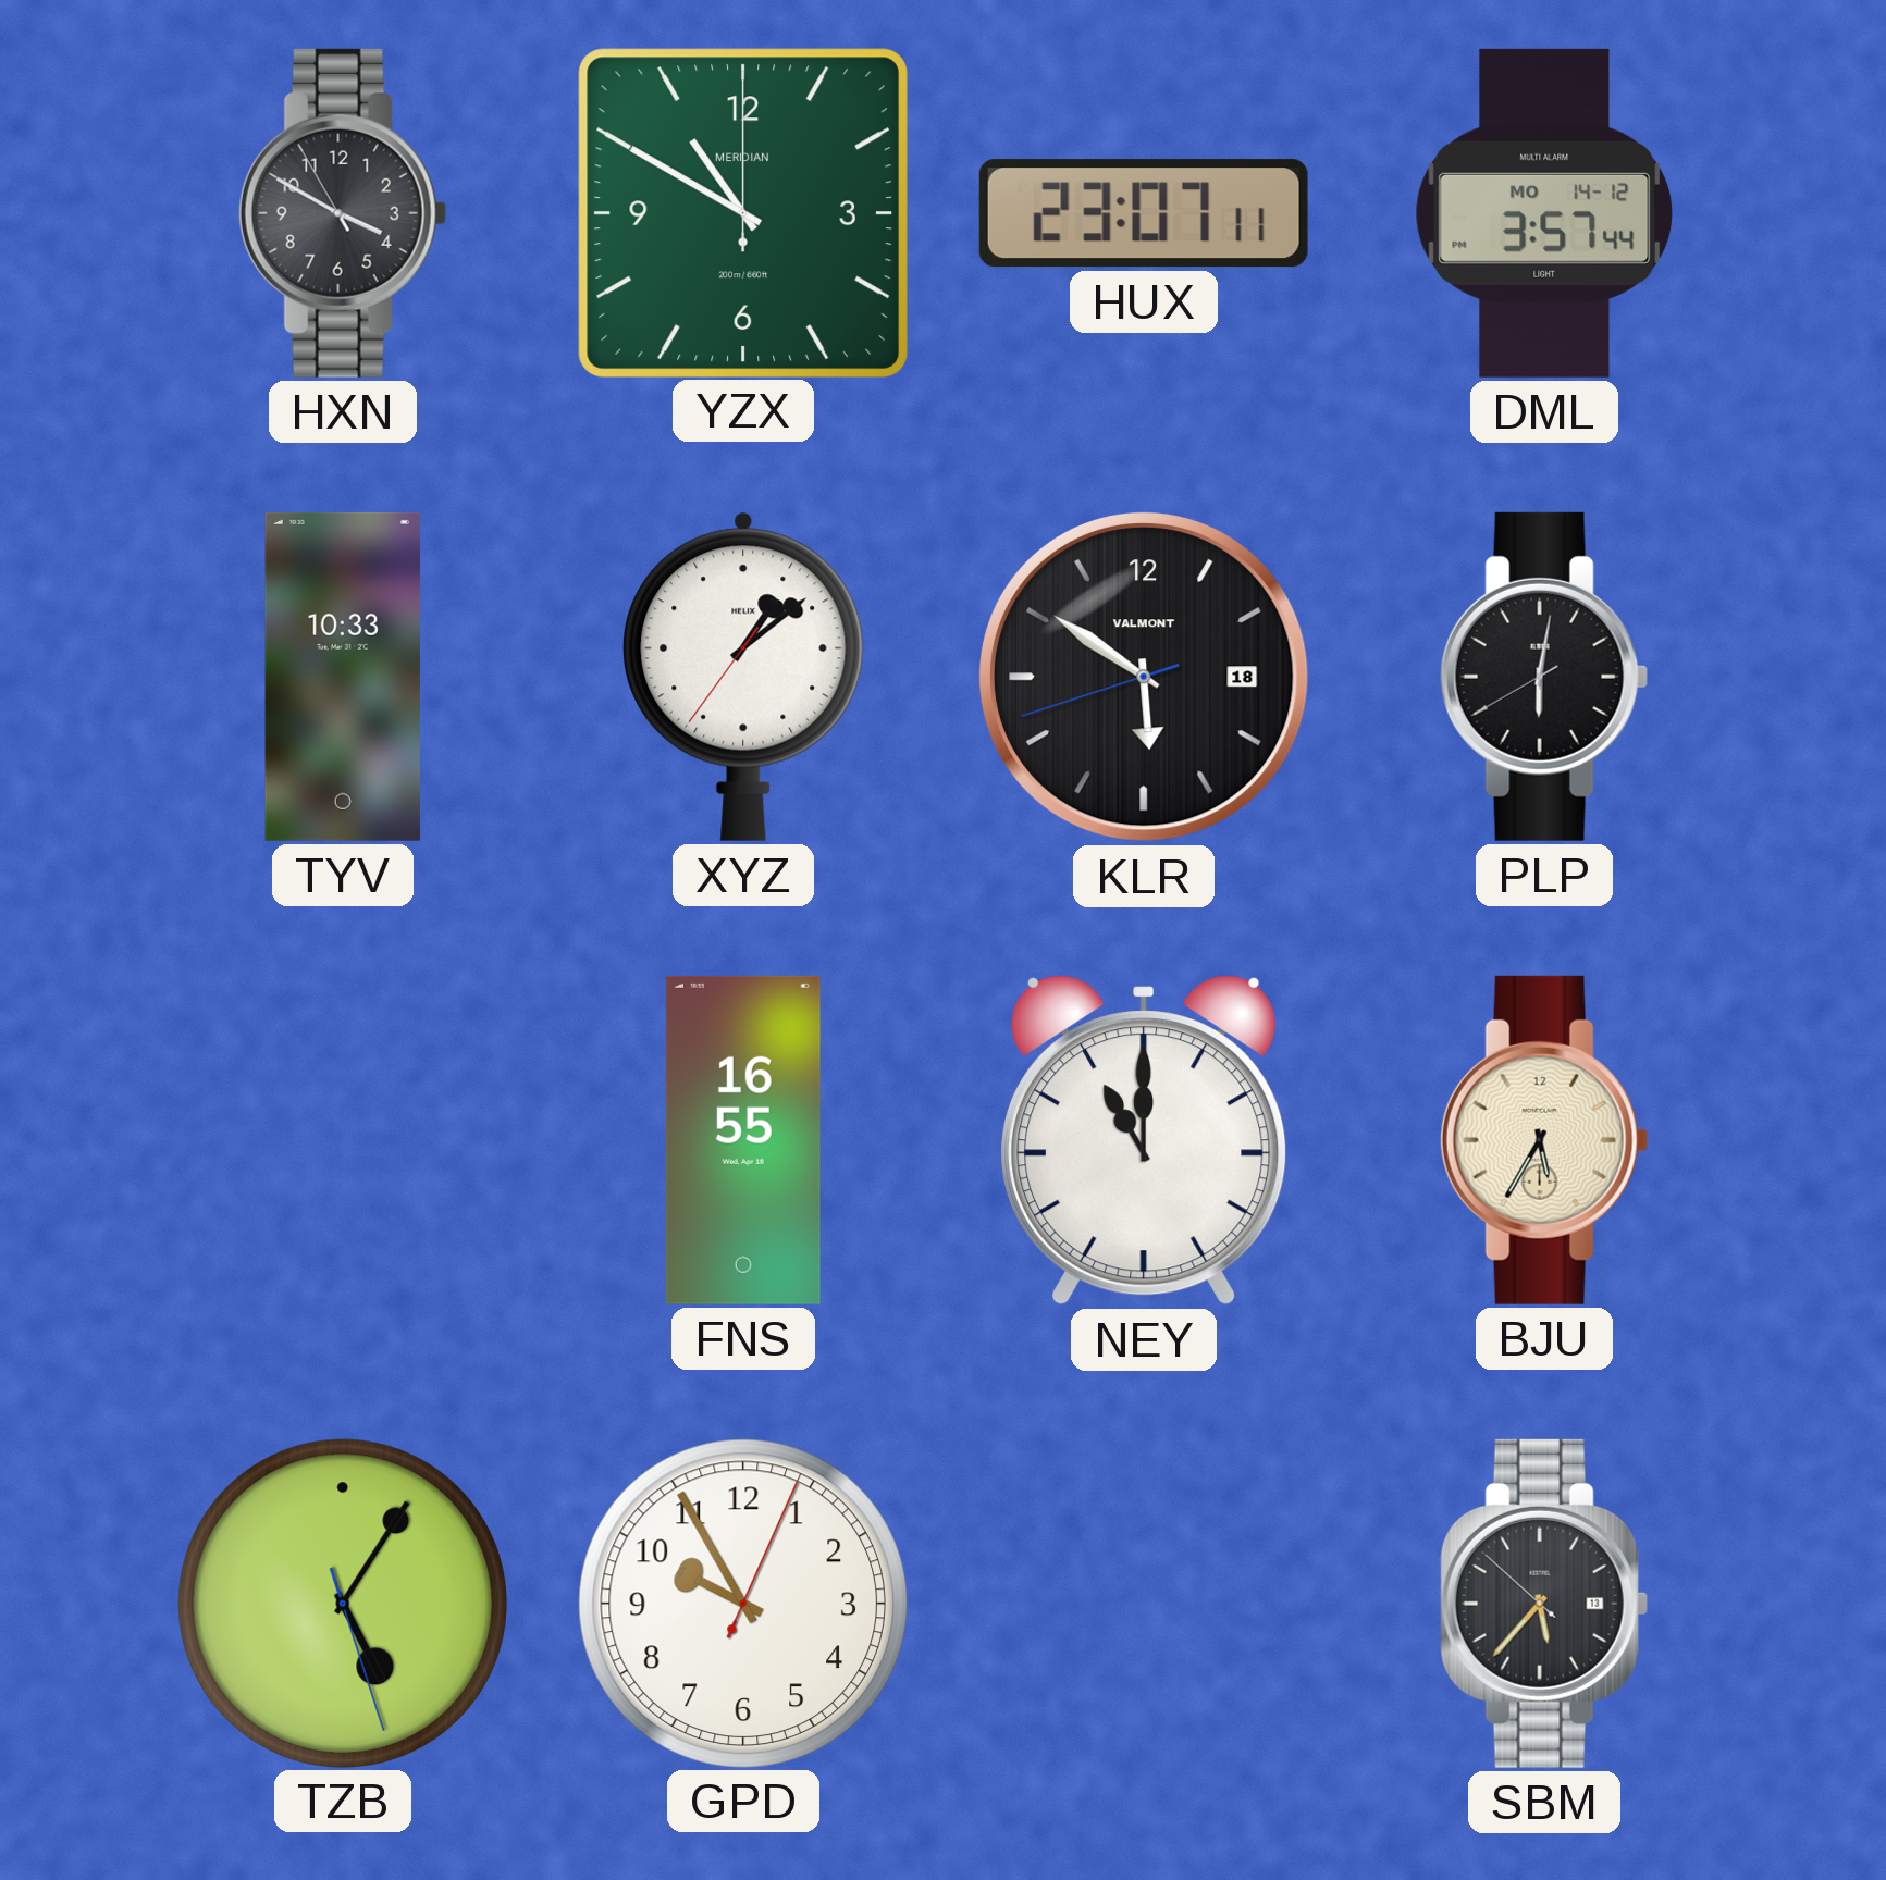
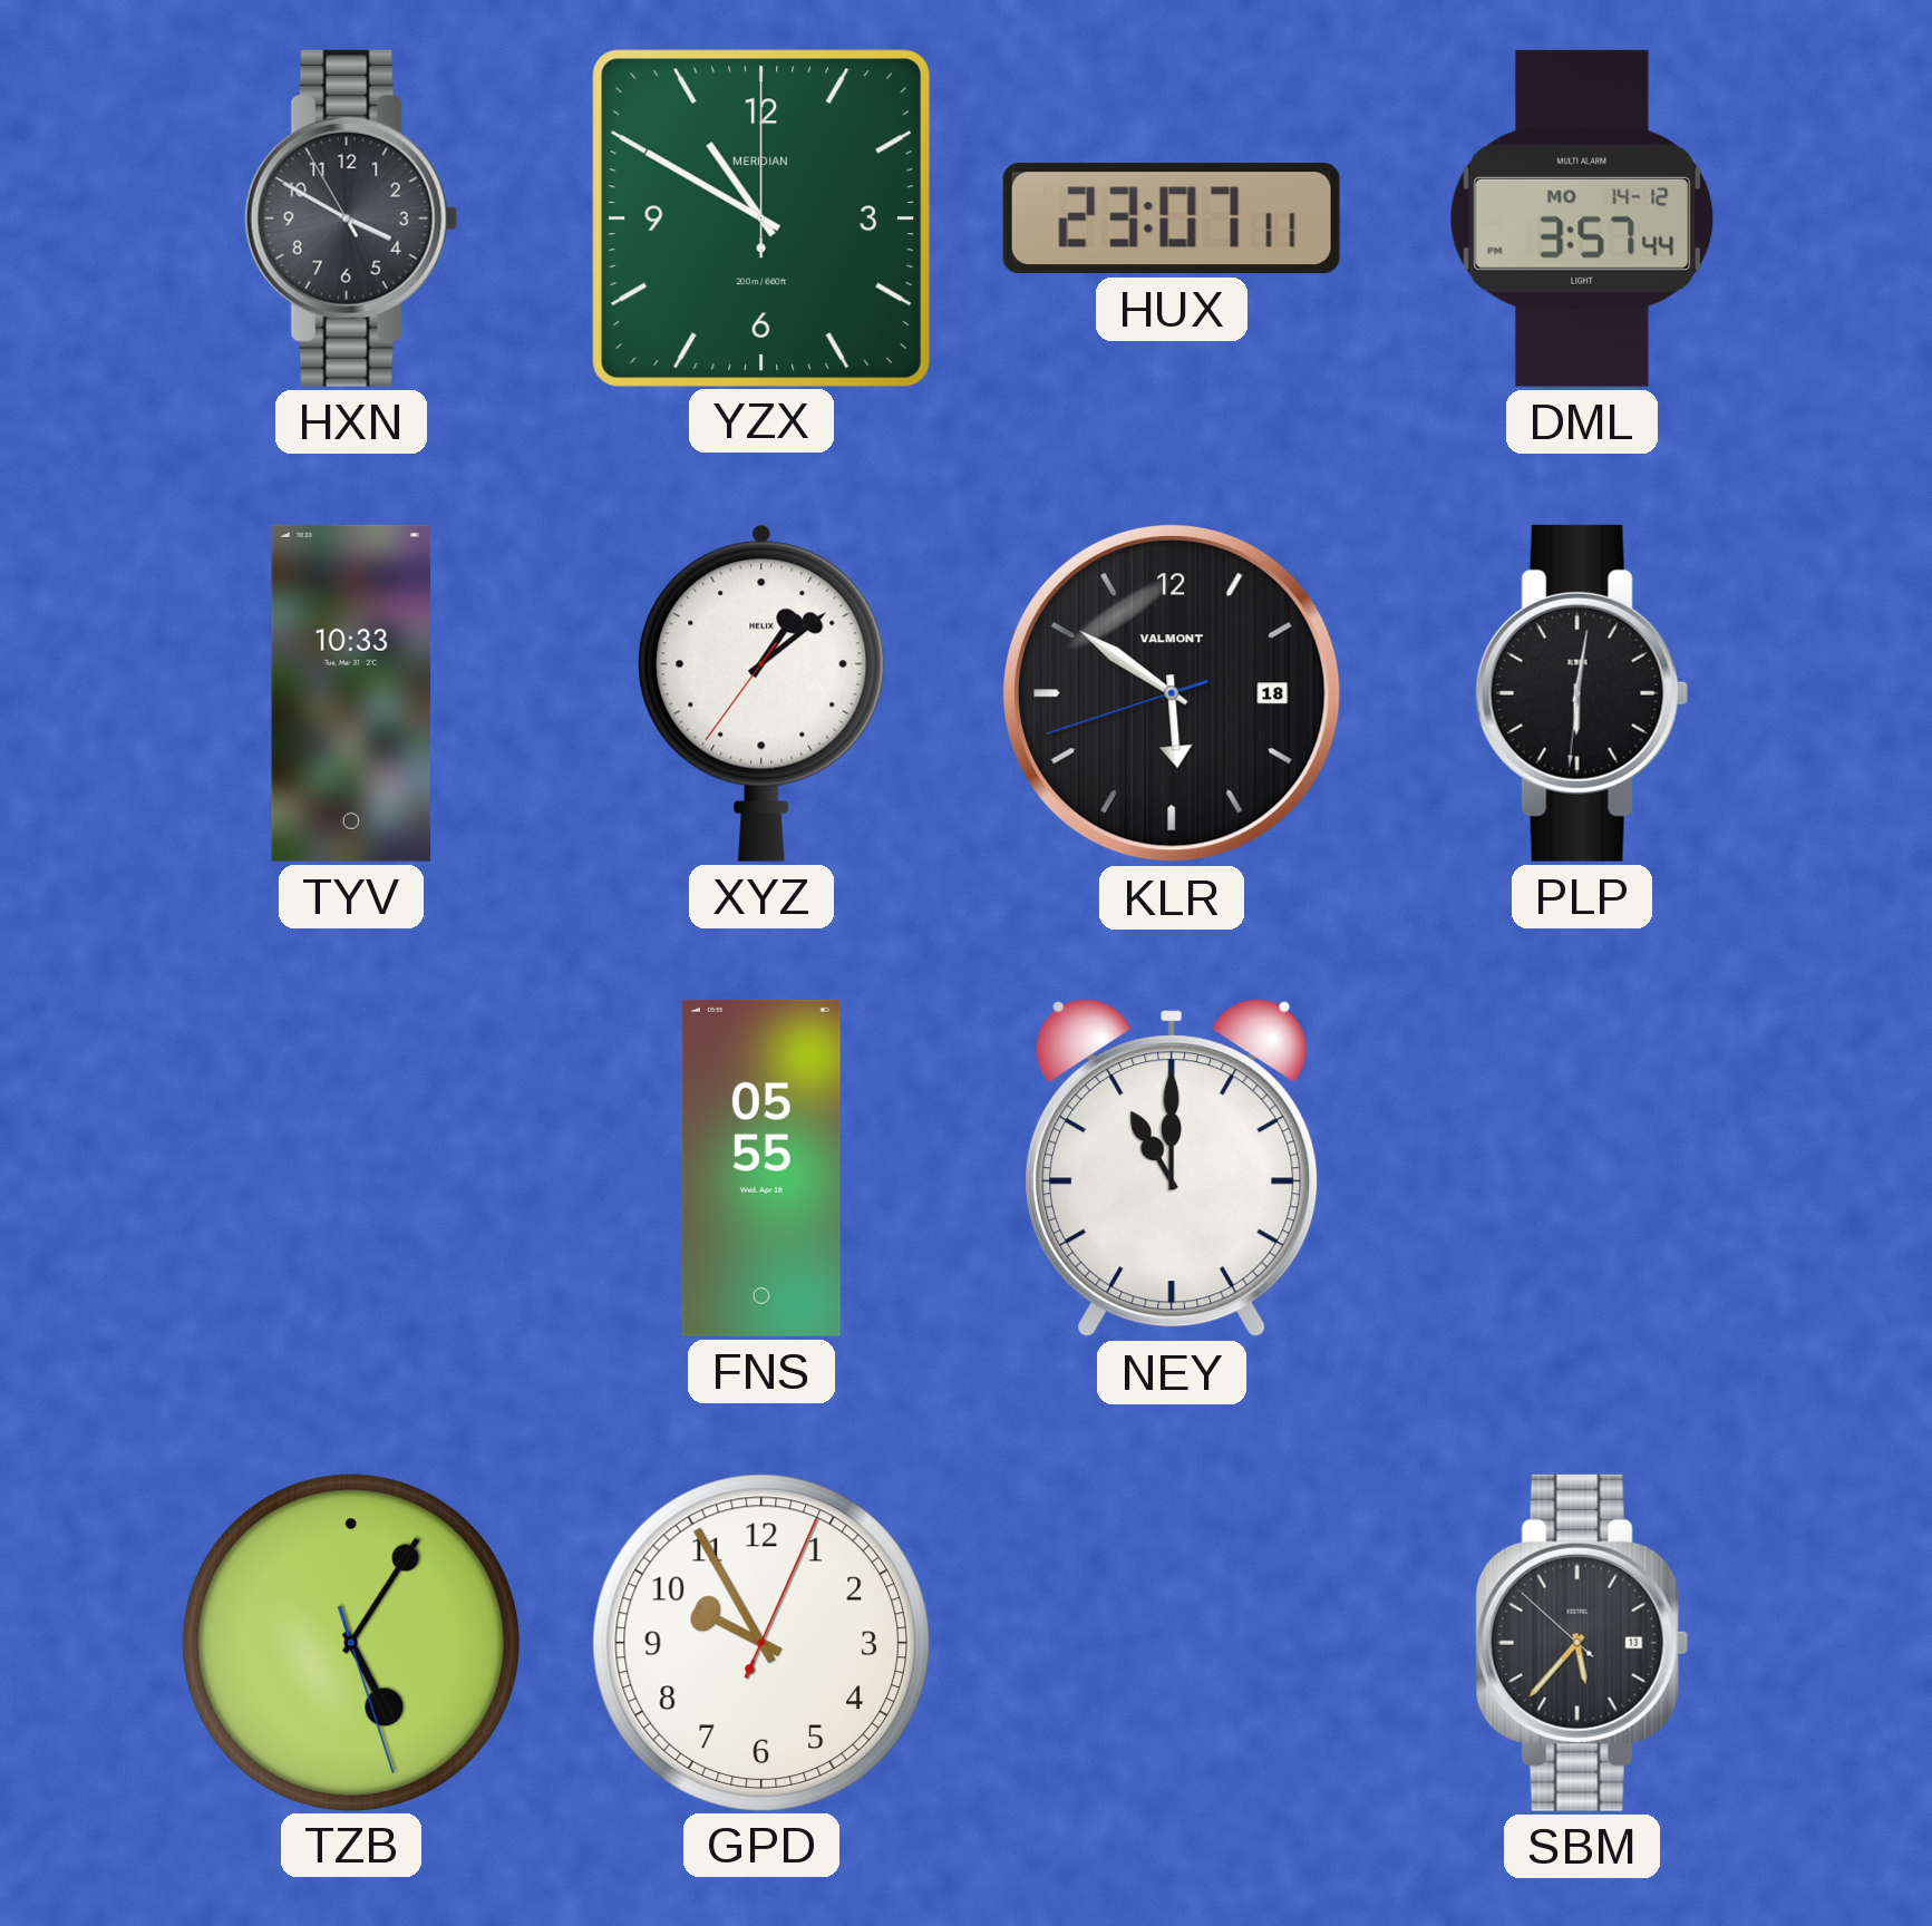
PLP: 6:01:40 -> 6:01:31
FNS: 16:55 -> 05:55
BJU: 5:35 -> none
